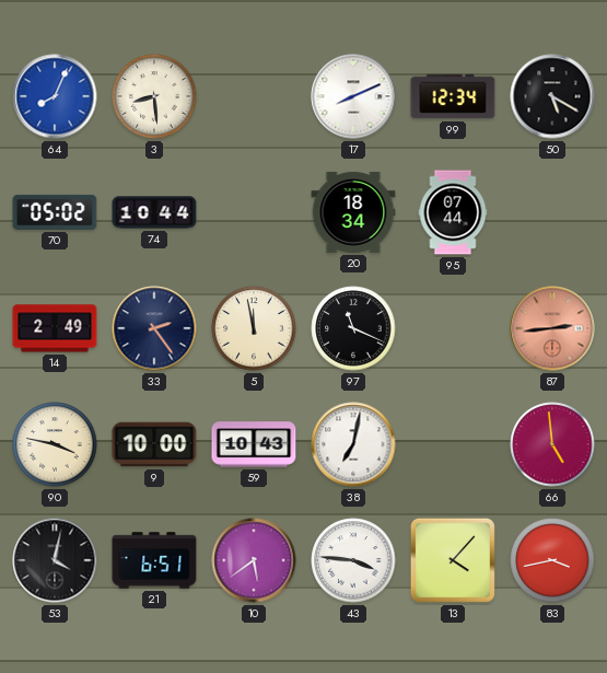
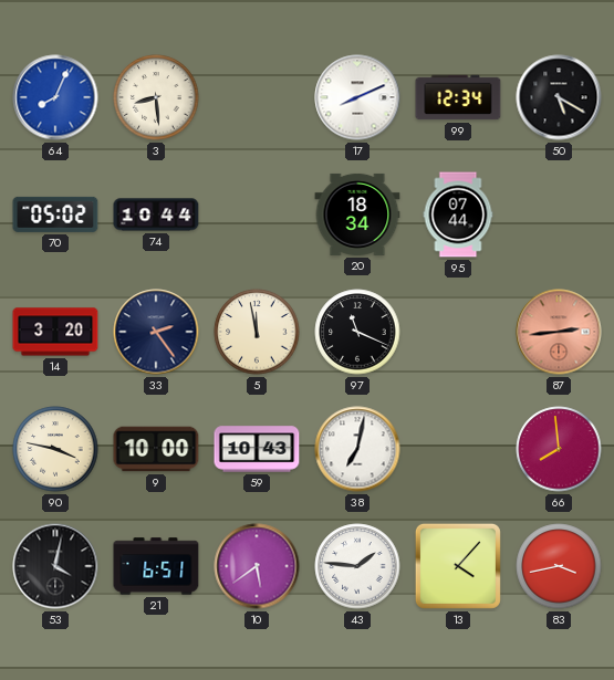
14: 2:49 -> 3:20
66: 4:59 -> 7:59
43: 3:46 -> 1:46
